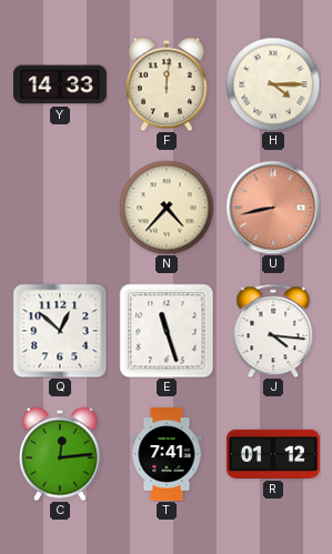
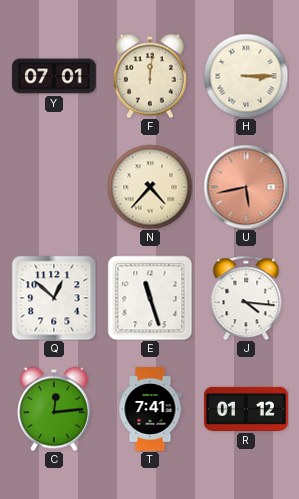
Y: 14:33 -> 07:01
H: 4:15 -> 3:15
U: 8:43 -> 5:43
